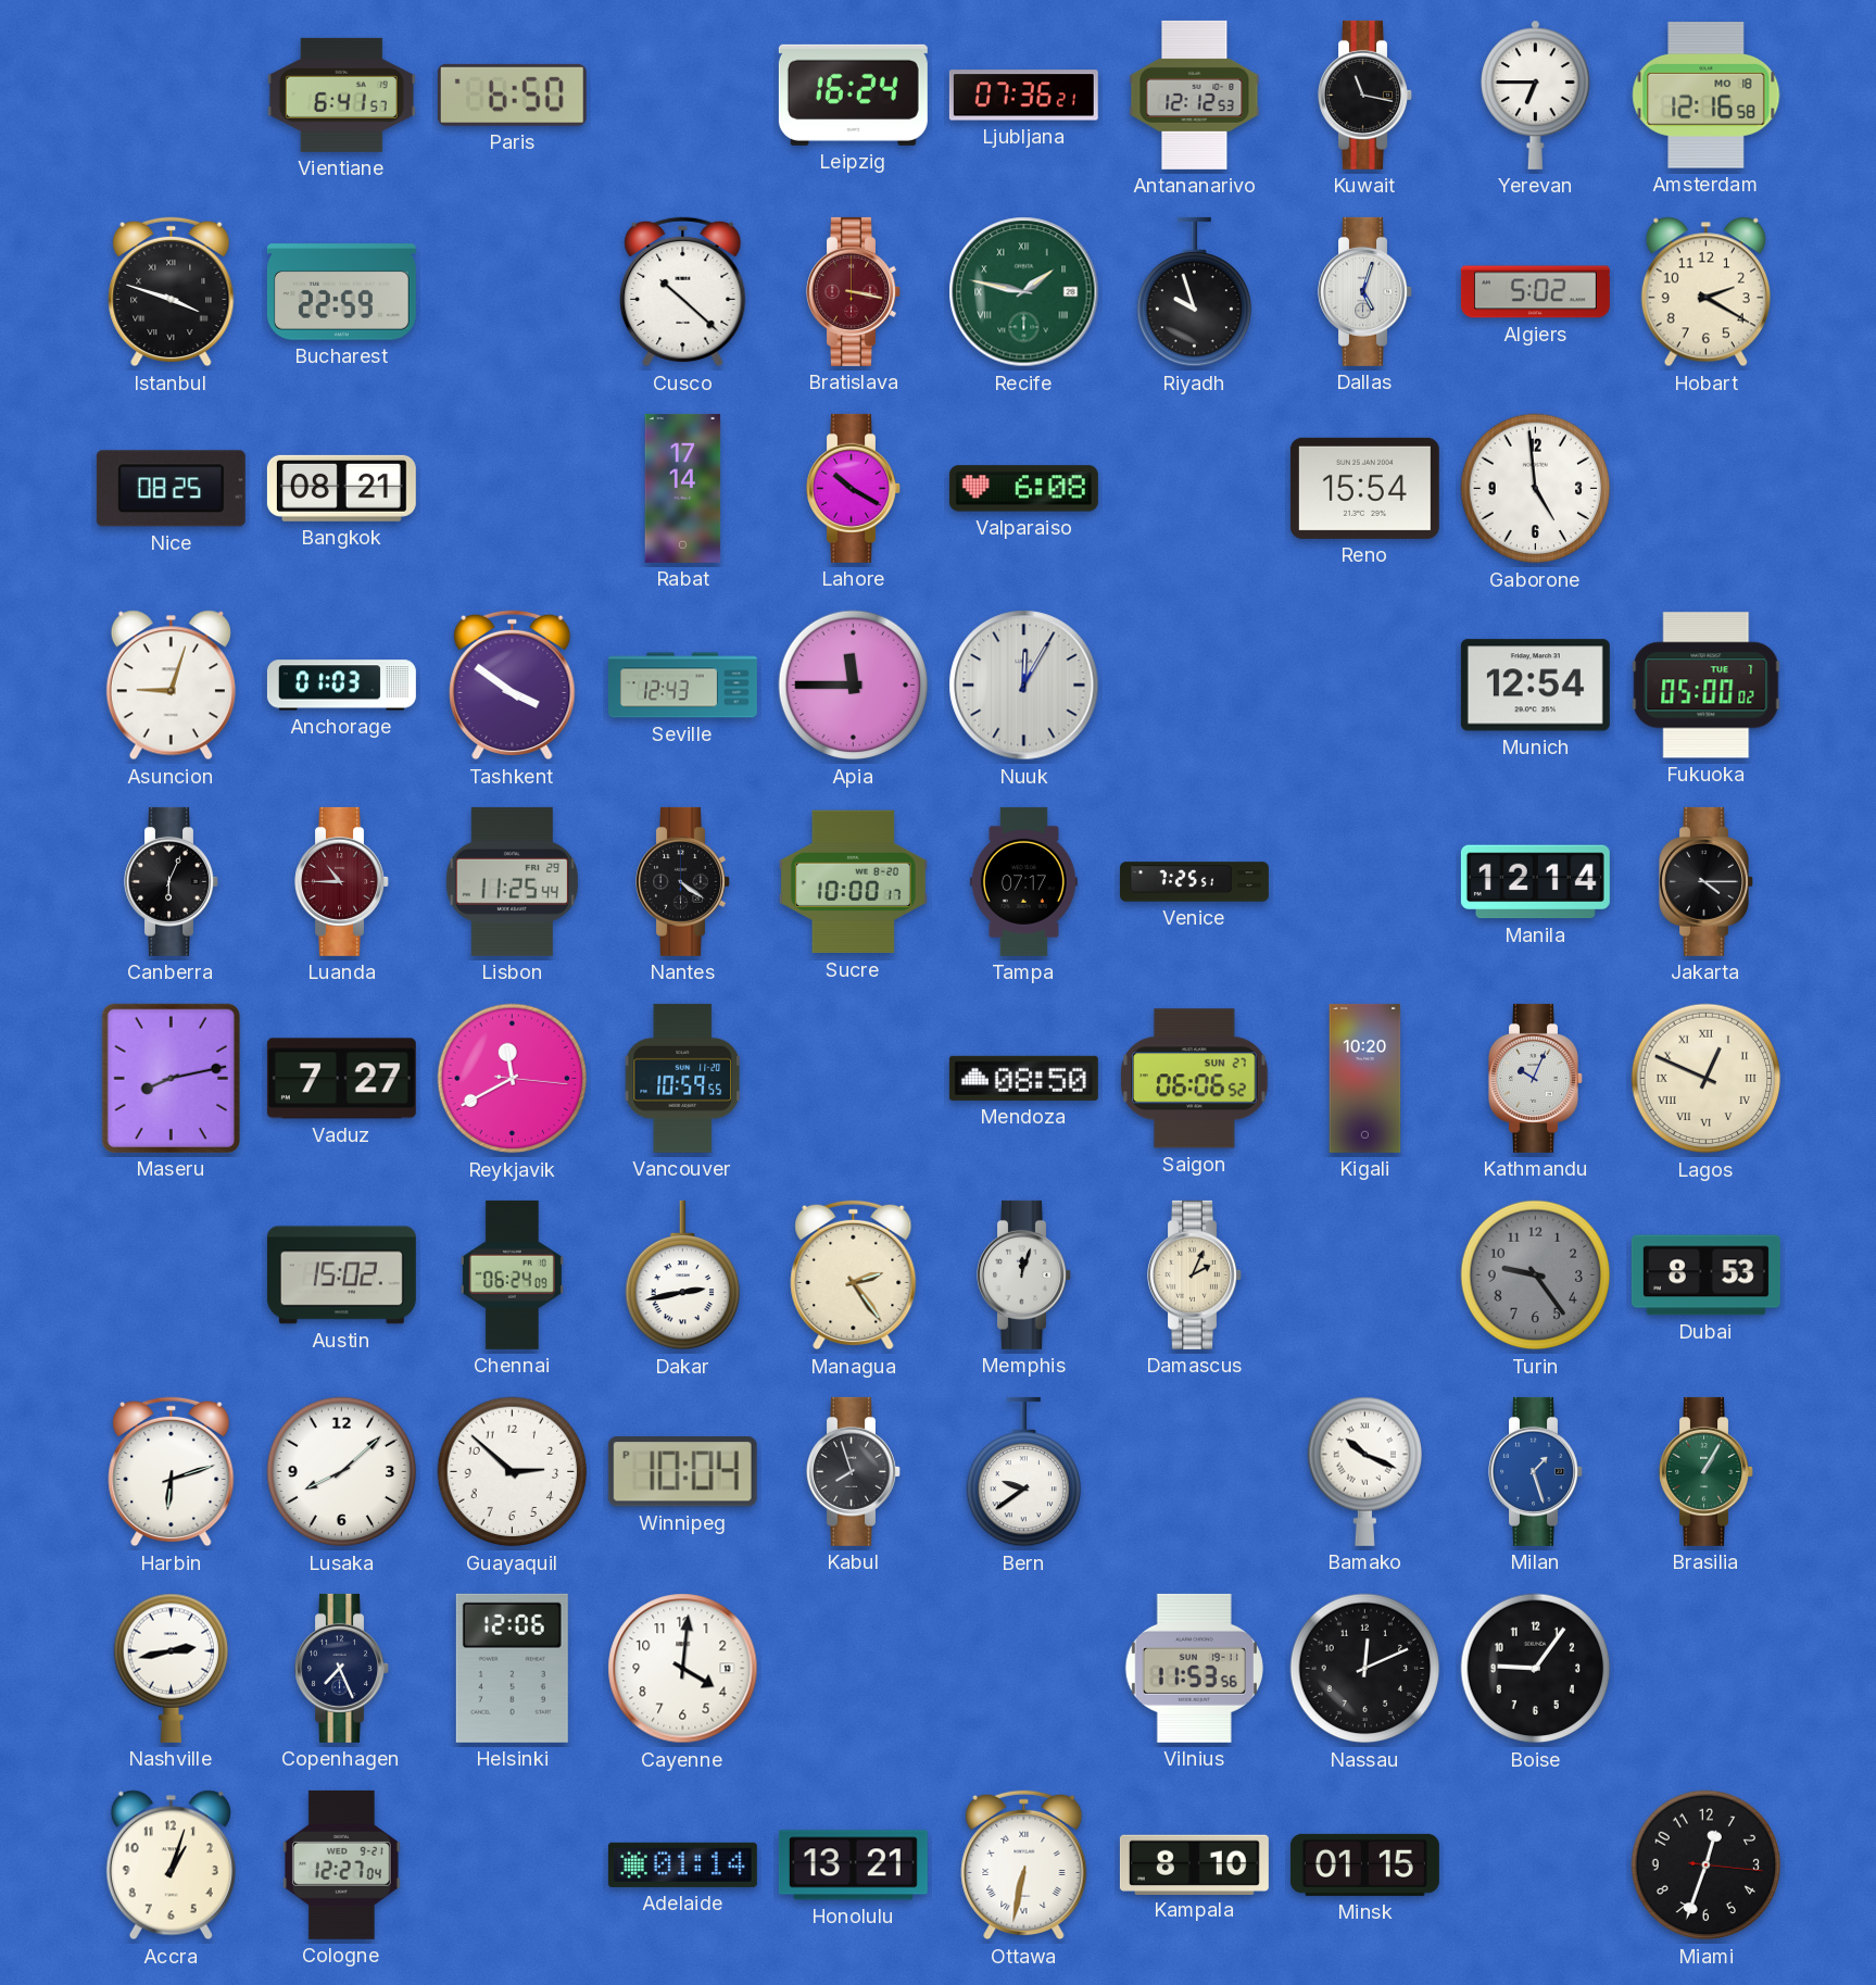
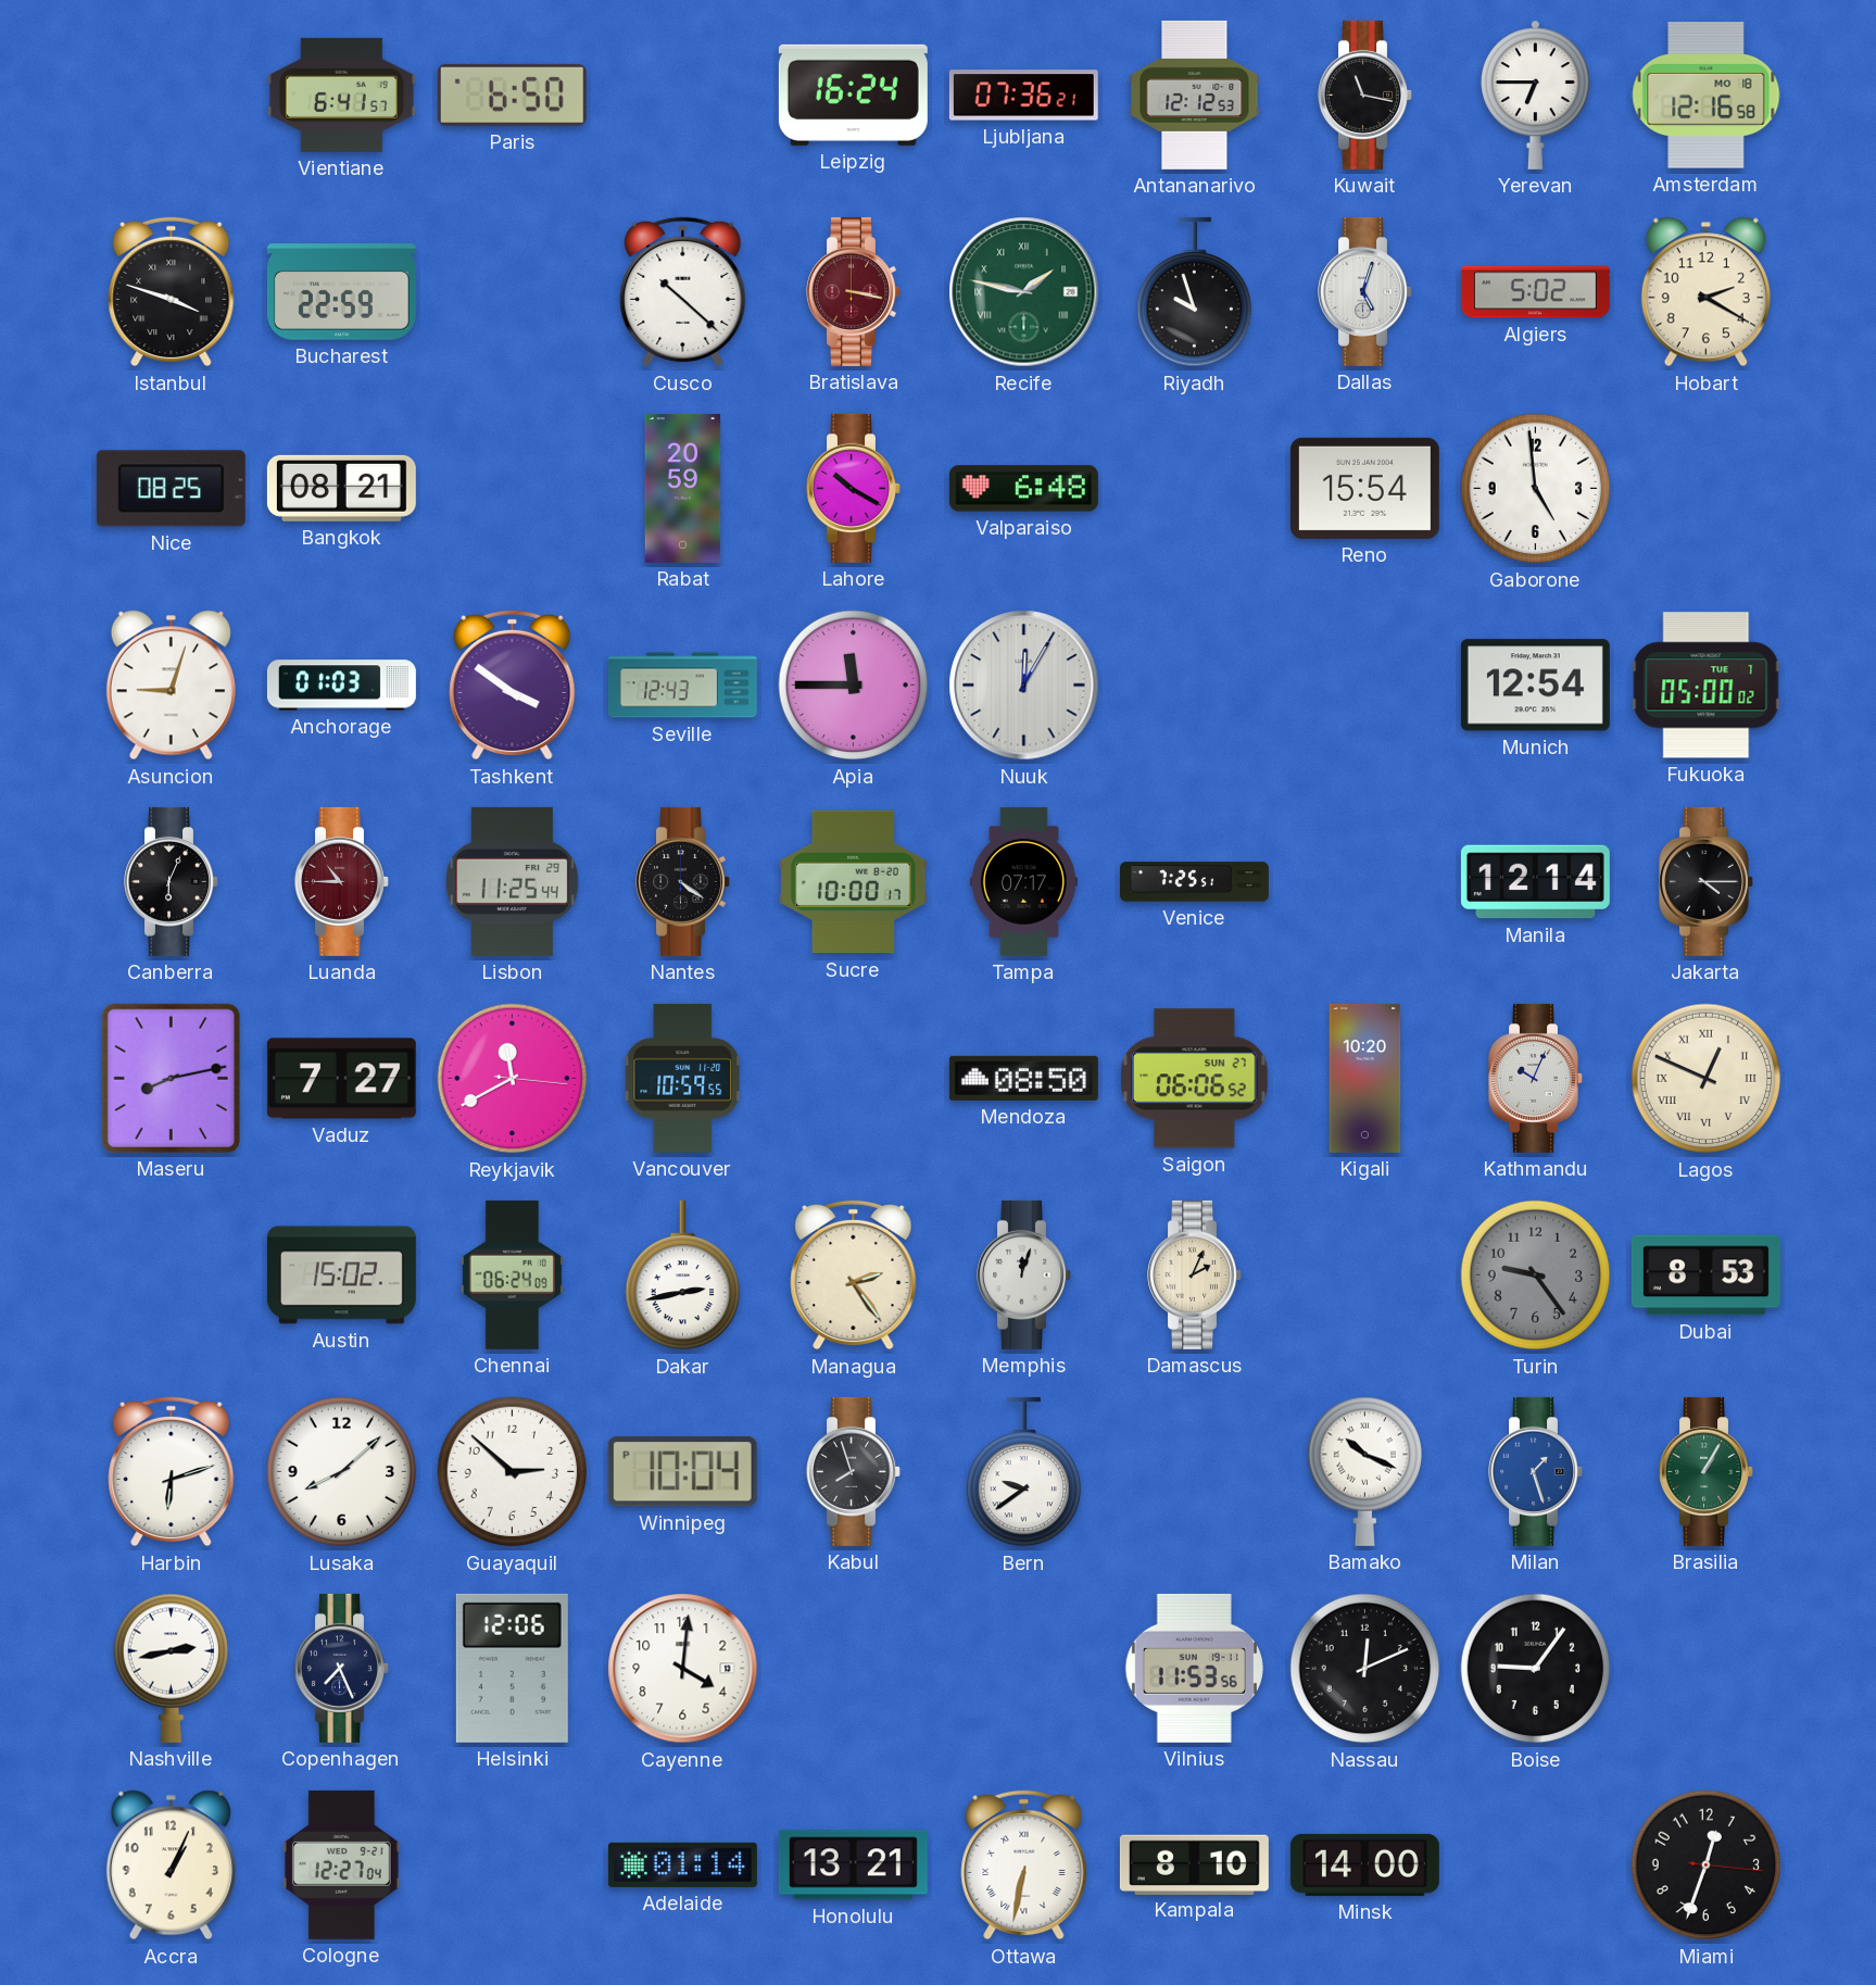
Rabat: 17:14 -> 20:59
Valparaiso: 6:08 -> 6:48
Accra: 1:03 -> 1:04
Minsk: 01:15 -> 14:00
